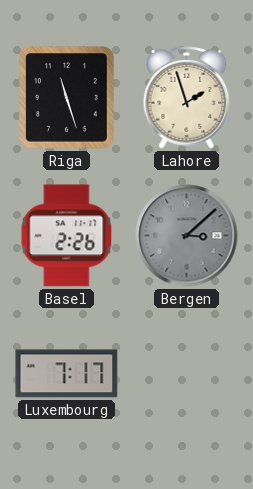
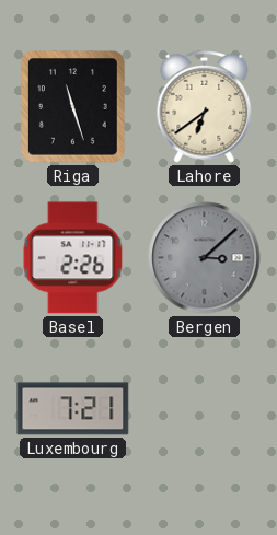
Lahore: 1:57 -> 6:39
Luxembourg: 7:17 -> 7:21
